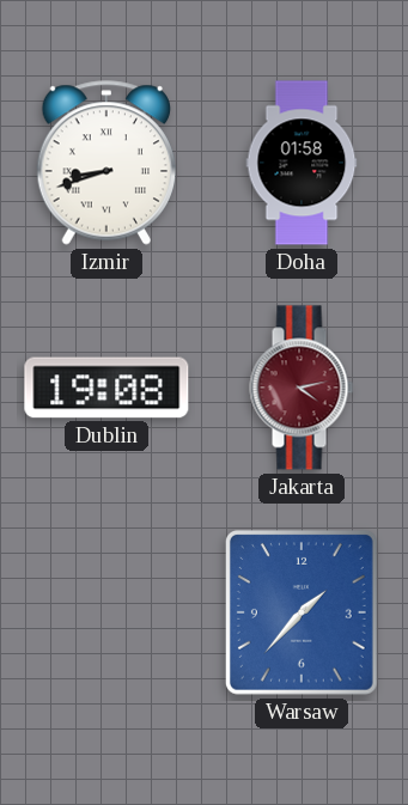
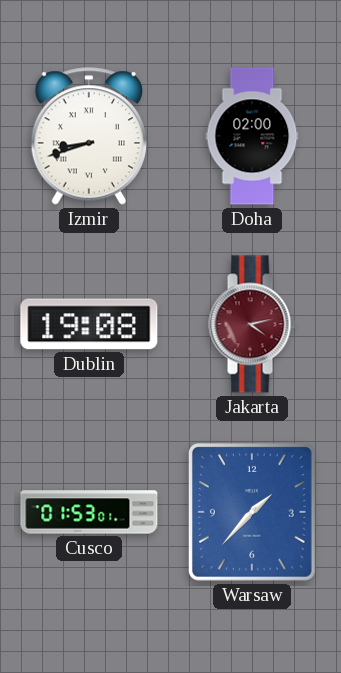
Doha: 01:58 -> 02:00
Cusco: none -> 01:53
